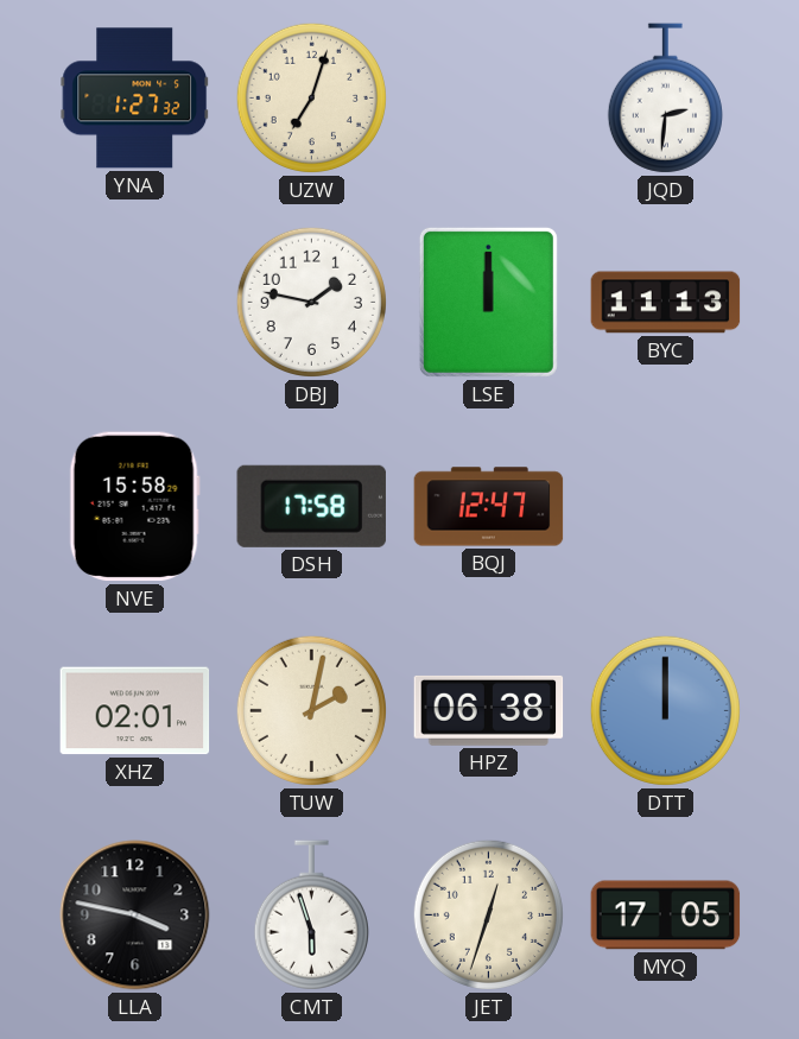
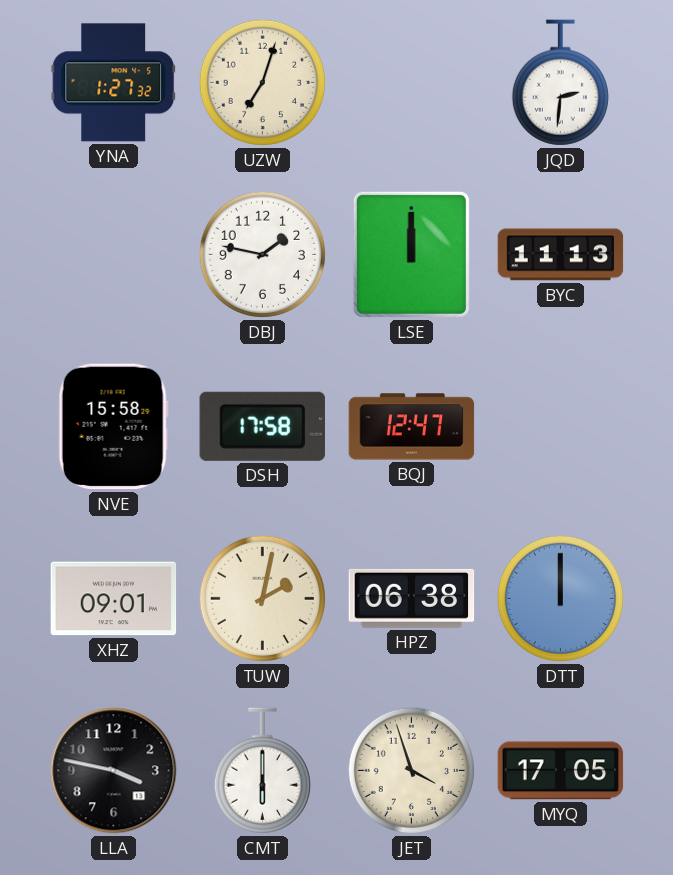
XHZ: 02:01 -> 09:01
CMT: 5:57 -> 6:00
JET: 12:33 -> 3:57
